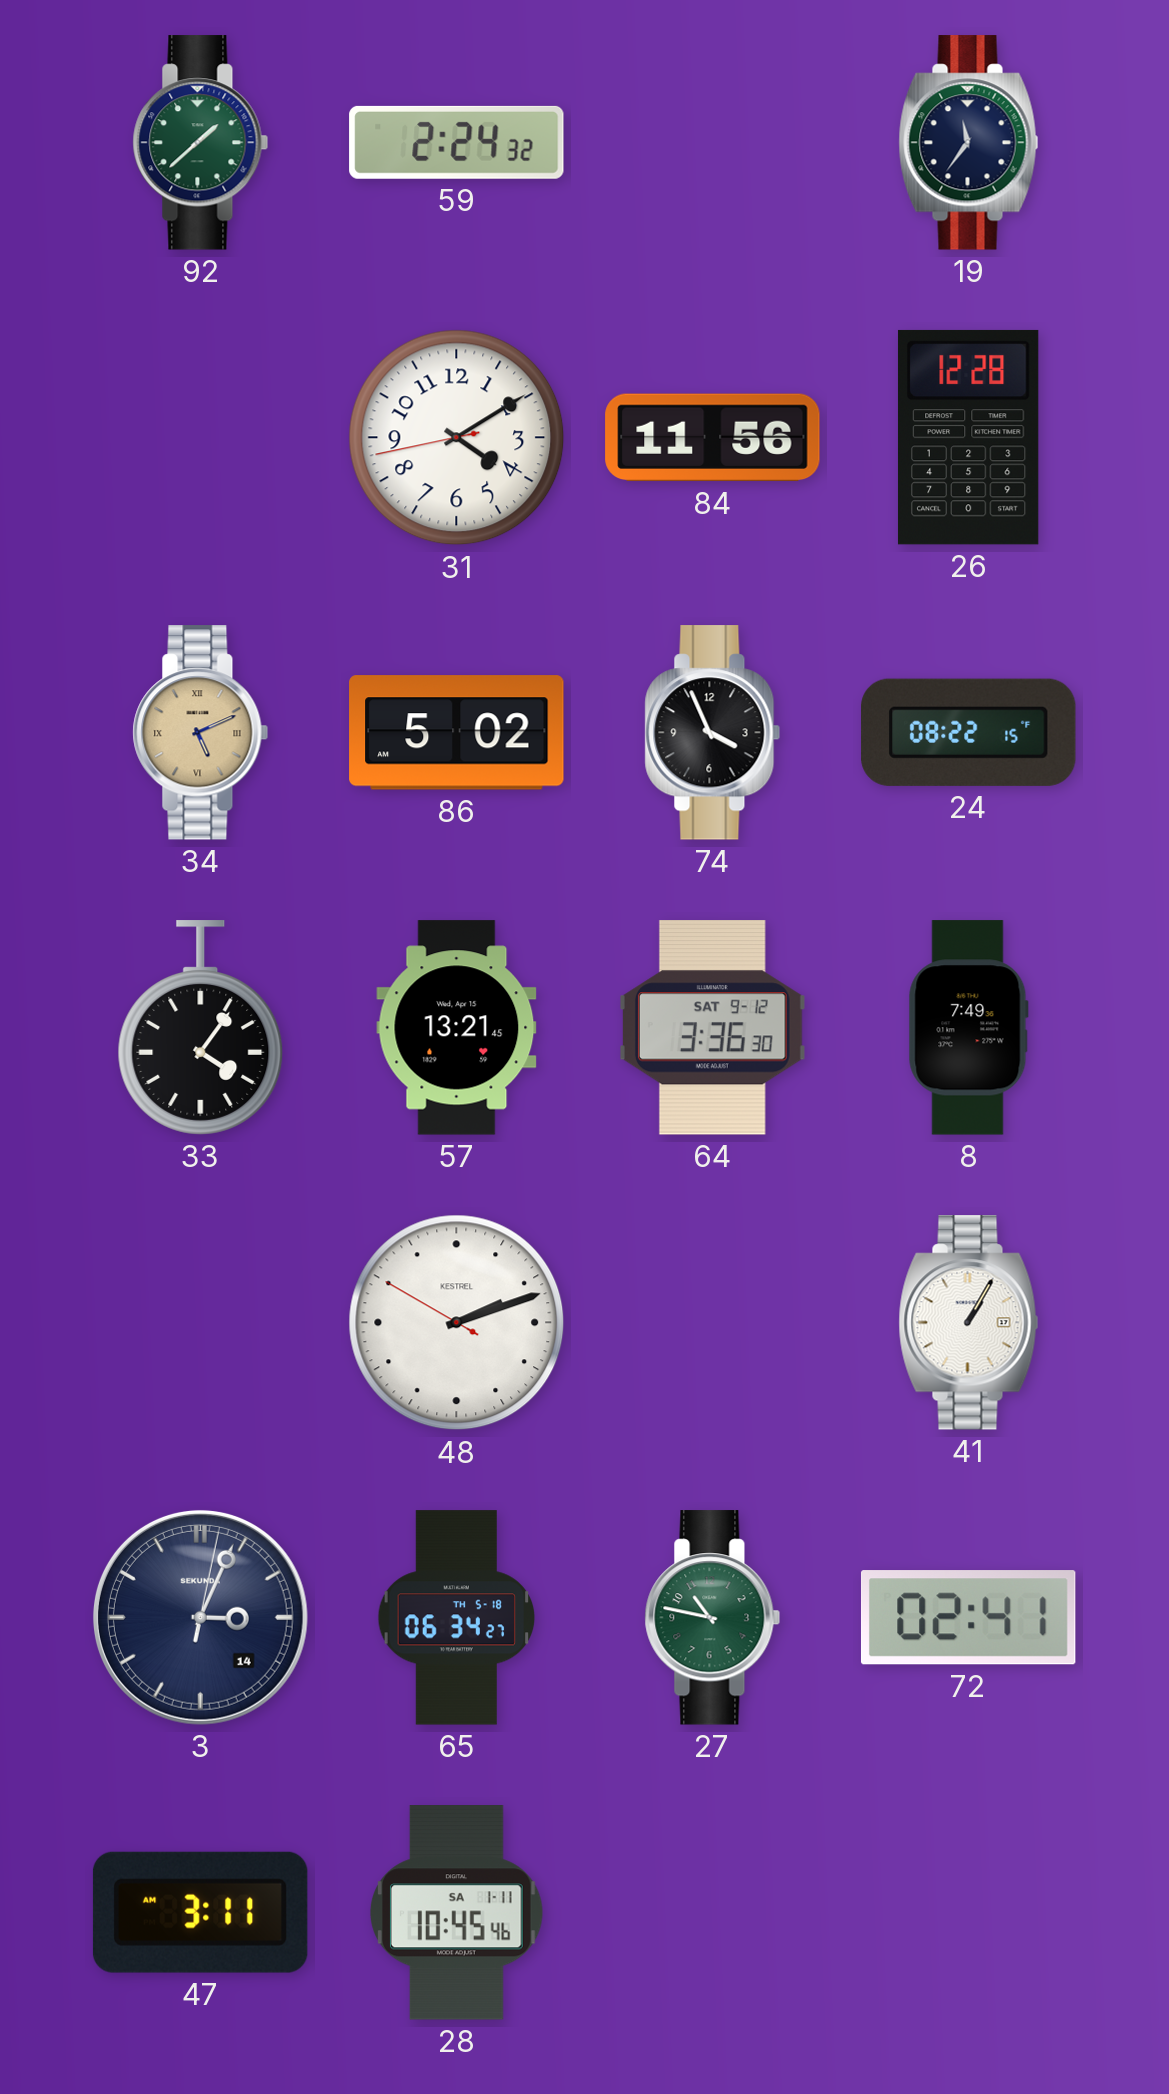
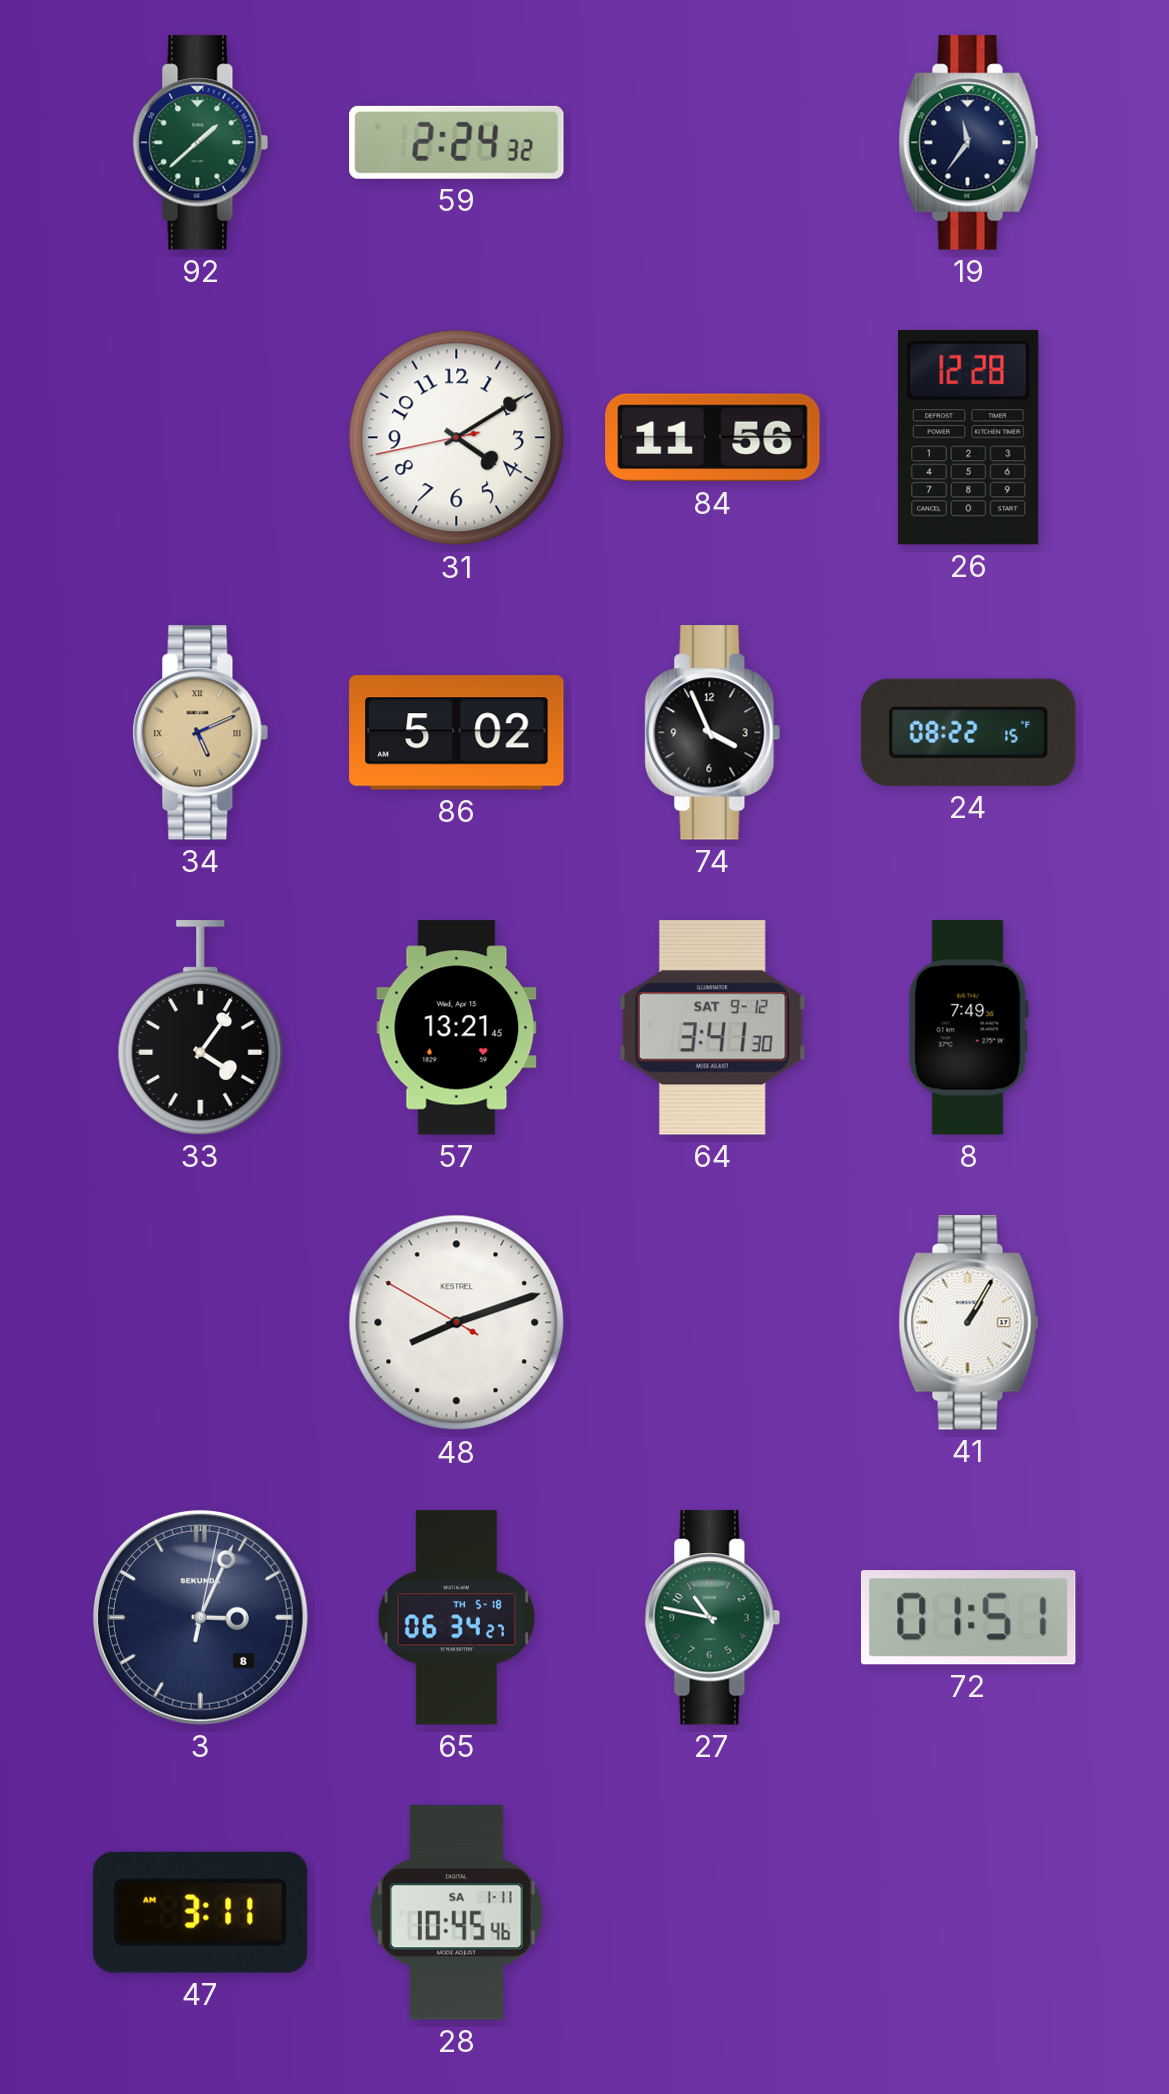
64: 3:36 -> 3:41
48: 2:11 -> 8:11
3 date: 14 -> 8
72: 02:41 -> 01:51
